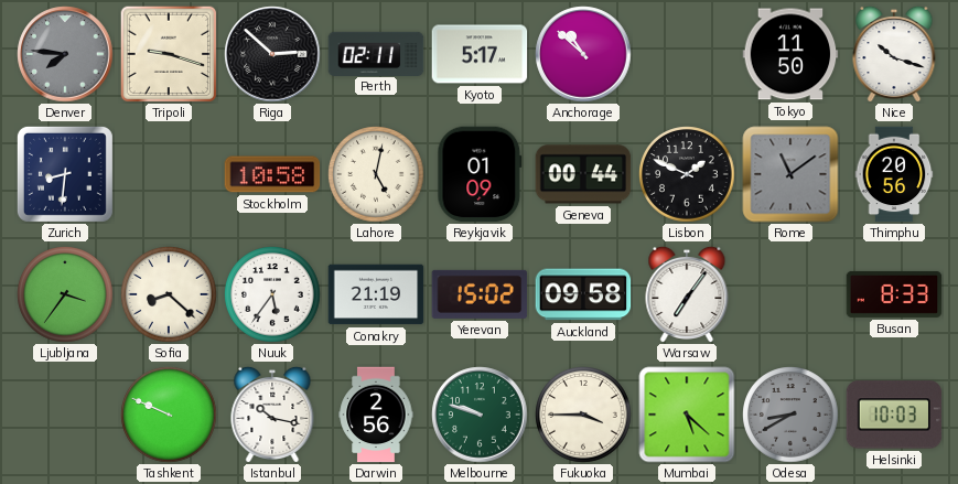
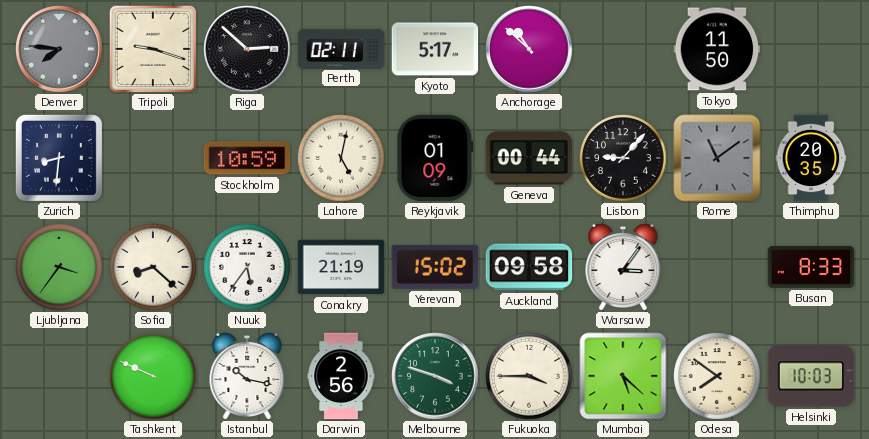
Nice: 10:18 -> none
Stockholm: 10:58 -> 10:59
Lisbon: 1:49 -> 9:07
Thimphu: 20:56 -> 20:35
Warsaw: 7:06 -> 3:06
Melbourne: 9:48 -> 3:48
Odesa: 8:40 -> 7:51
Odesa dial: grey -> cream
